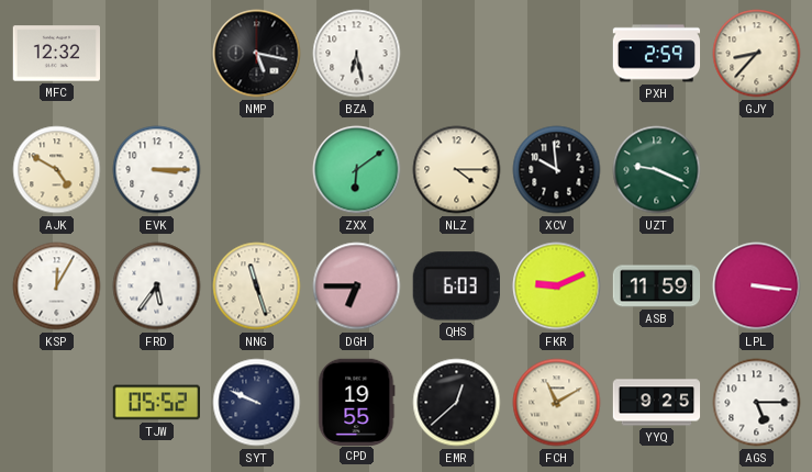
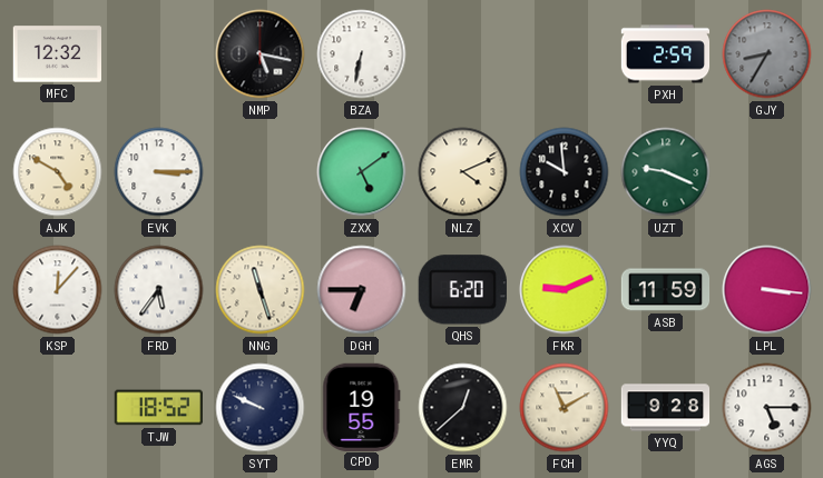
BZA: 6:28 -> 6:32
GJY: 8:37 -> 8:35
GJY dial: cream -> grey
ZXX: 6:09 -> 5:09
NLZ: 4:15 -> 4:11
KSP: 12:05 -> 12:07
QHS: 6:03 -> 6:20
TJW: 05:52 -> 18:52
YYQ: 9:25 -> 9:28
